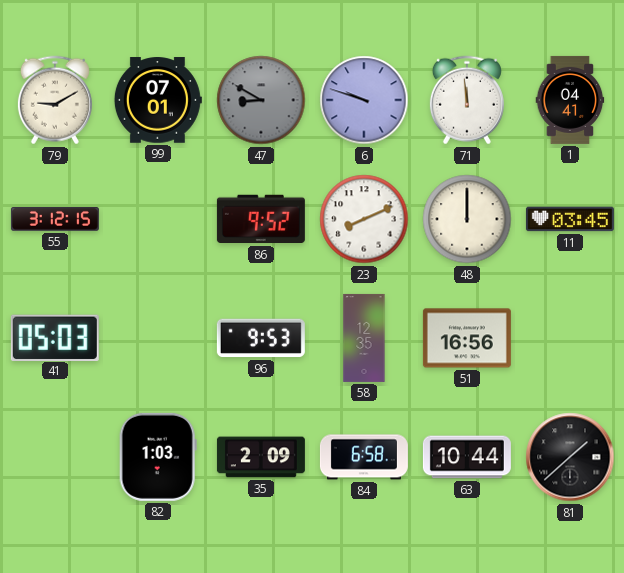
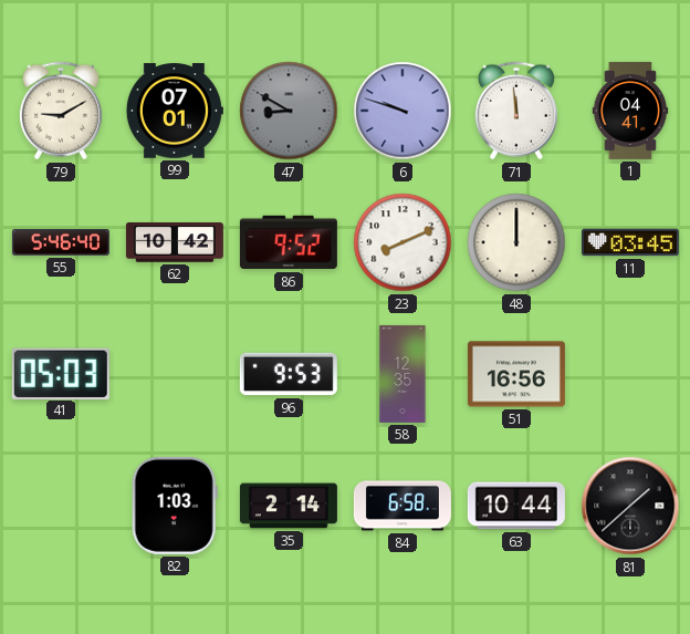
55: 3:12 -> 5:46
62: none -> 10:42
35: 2:09 -> 2:14
